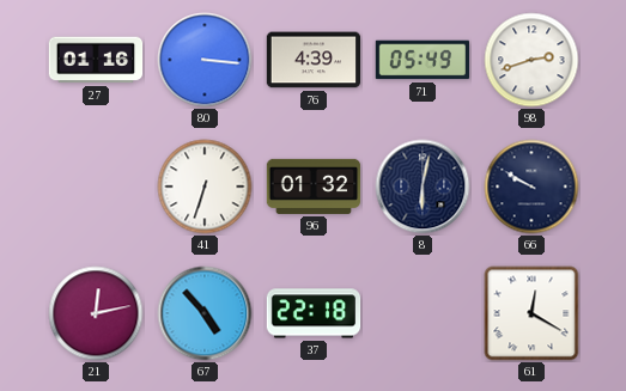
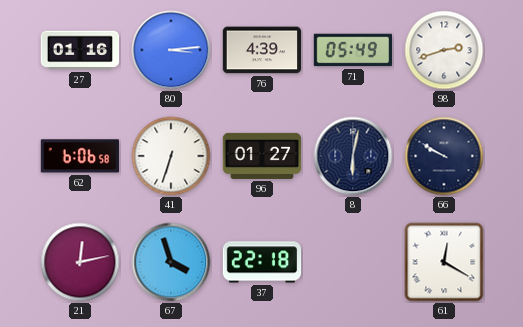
80: 3:16 -> 3:14
62: none -> 6:06
96: 01:32 -> 01:27
67: 4:53 -> 3:57
